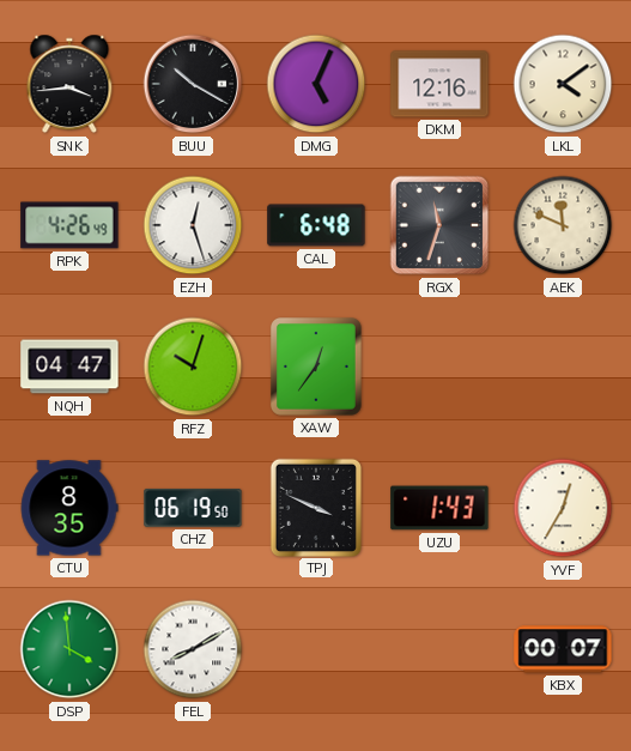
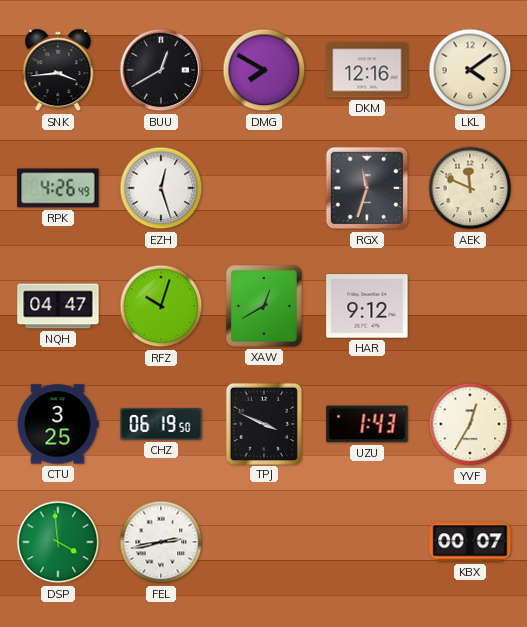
BUU: 10:20 -> 12:40
DMG: 5:04 -> 7:50
CAL: 6:48 -> none
XAW: 12:36 -> 12:40
HAR: none -> 9:12
CTU: 8:35 -> 3:25
FEL: 8:10 -> 2:43
